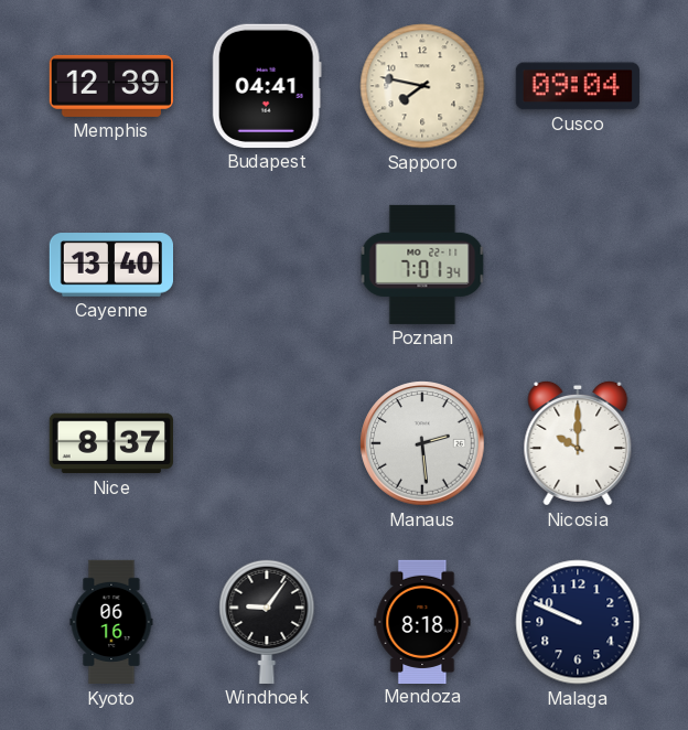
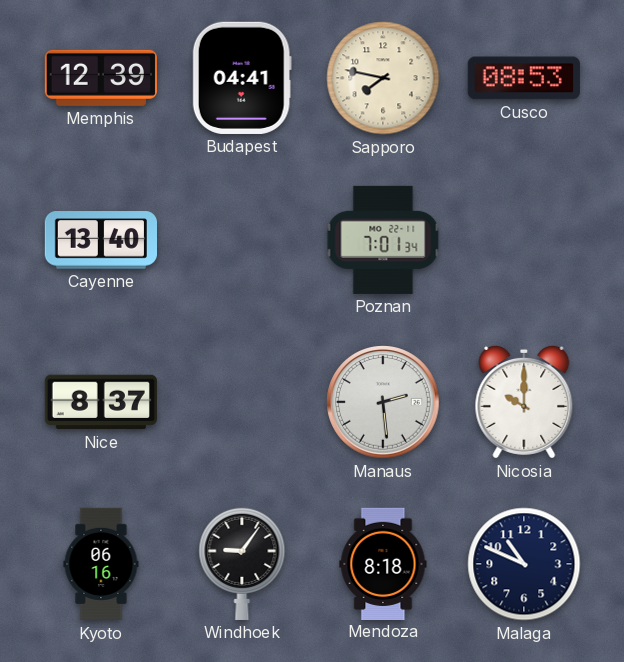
Cusco: 09:04 -> 08:53
Malaga: 9:49 -> 10:49
